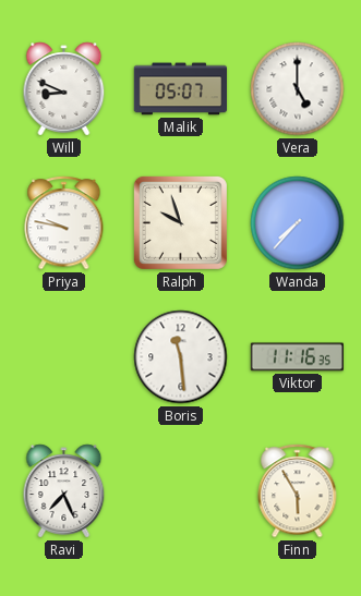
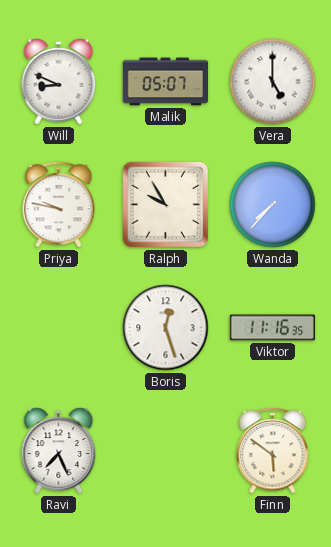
Ralph: 9:57 -> 9:55
Boris: 11:29 -> 12:27
Finn: 5:55 -> 5:51
